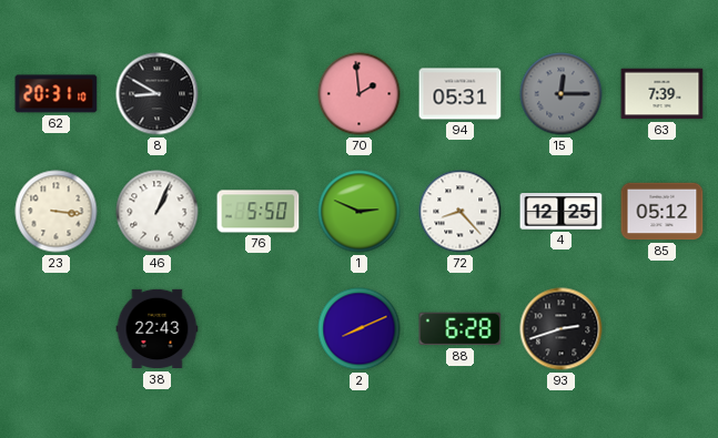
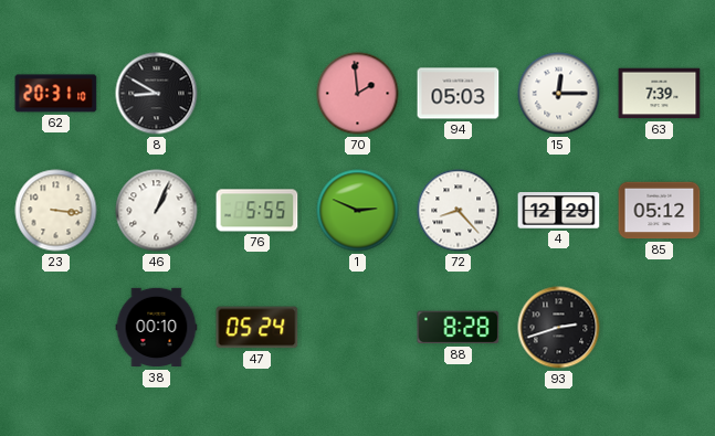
94: 05:31 -> 05:03
15 dial: grey -> white
76: 5:50 -> 5:55
4: 12:25 -> 12:29
38: 22:43 -> 00:10
47: none -> 05:24
2: 8:11 -> none
88: 6:28 -> 8:28
